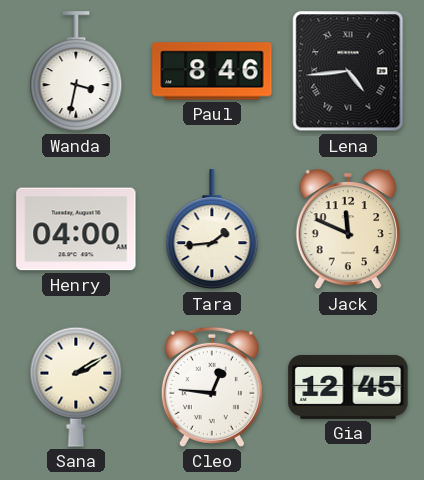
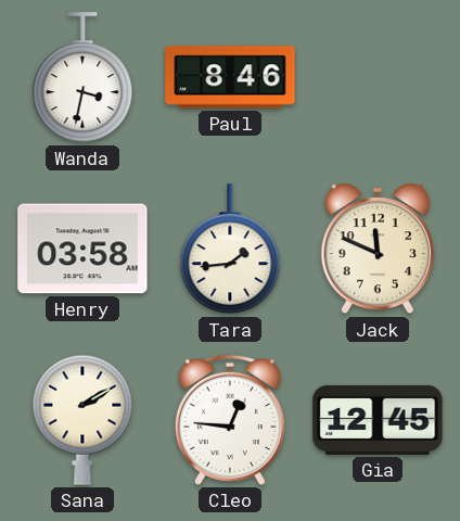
Lena: 4:44 -> none
Henry: 04:00 -> 03:58
